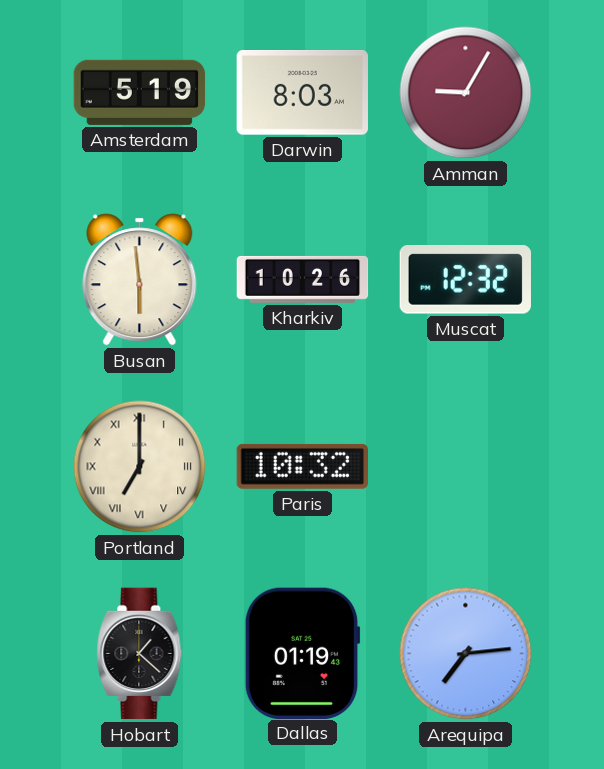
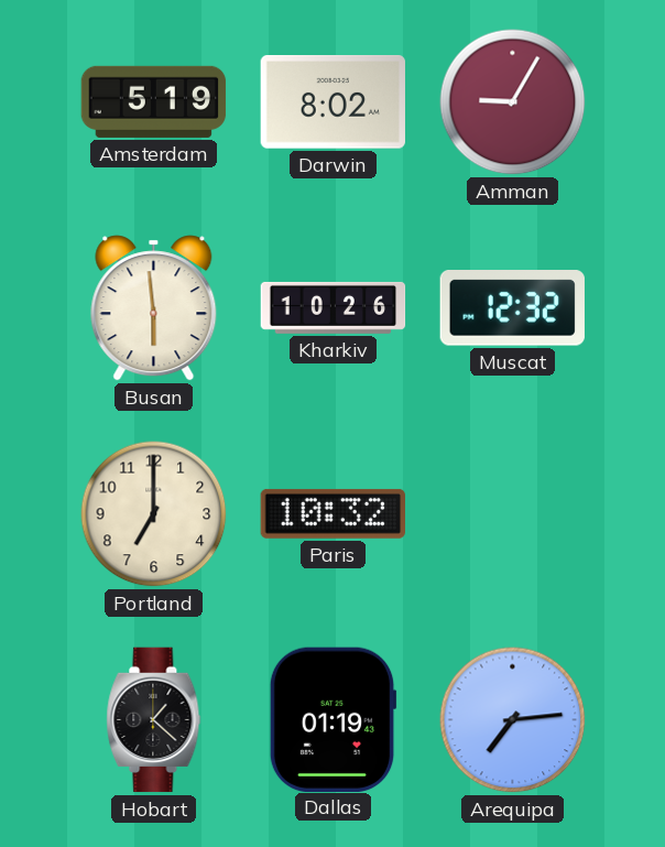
Darwin: 8:03 -> 8:02
Portland numerals: Roman -> Arabic
